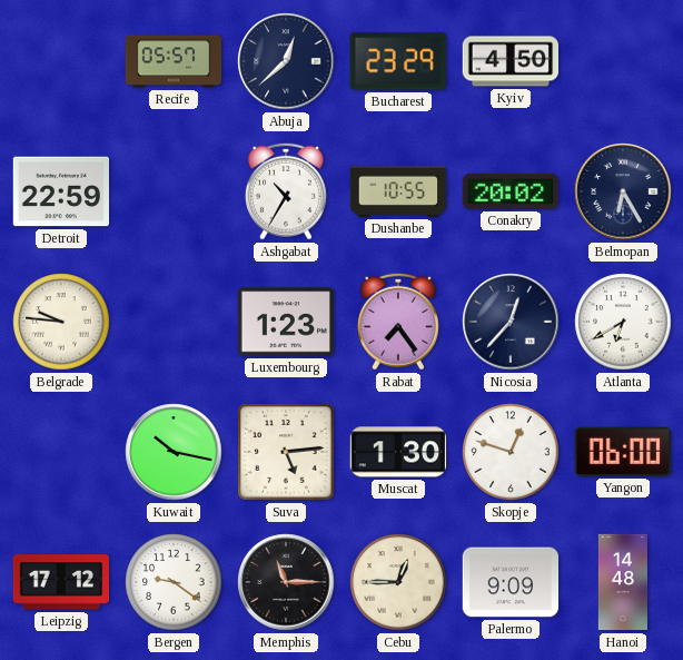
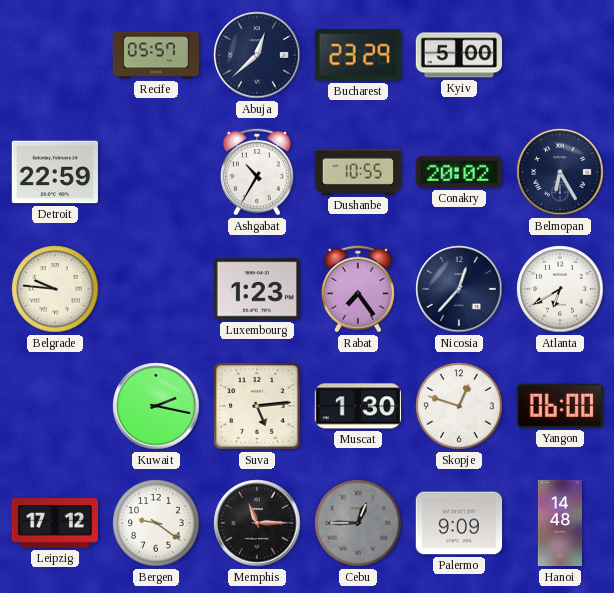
Kyiv: 4:50 -> 5:00
Kuwait: 10:17 -> 2:17
Cebu dial: cream -> grey
